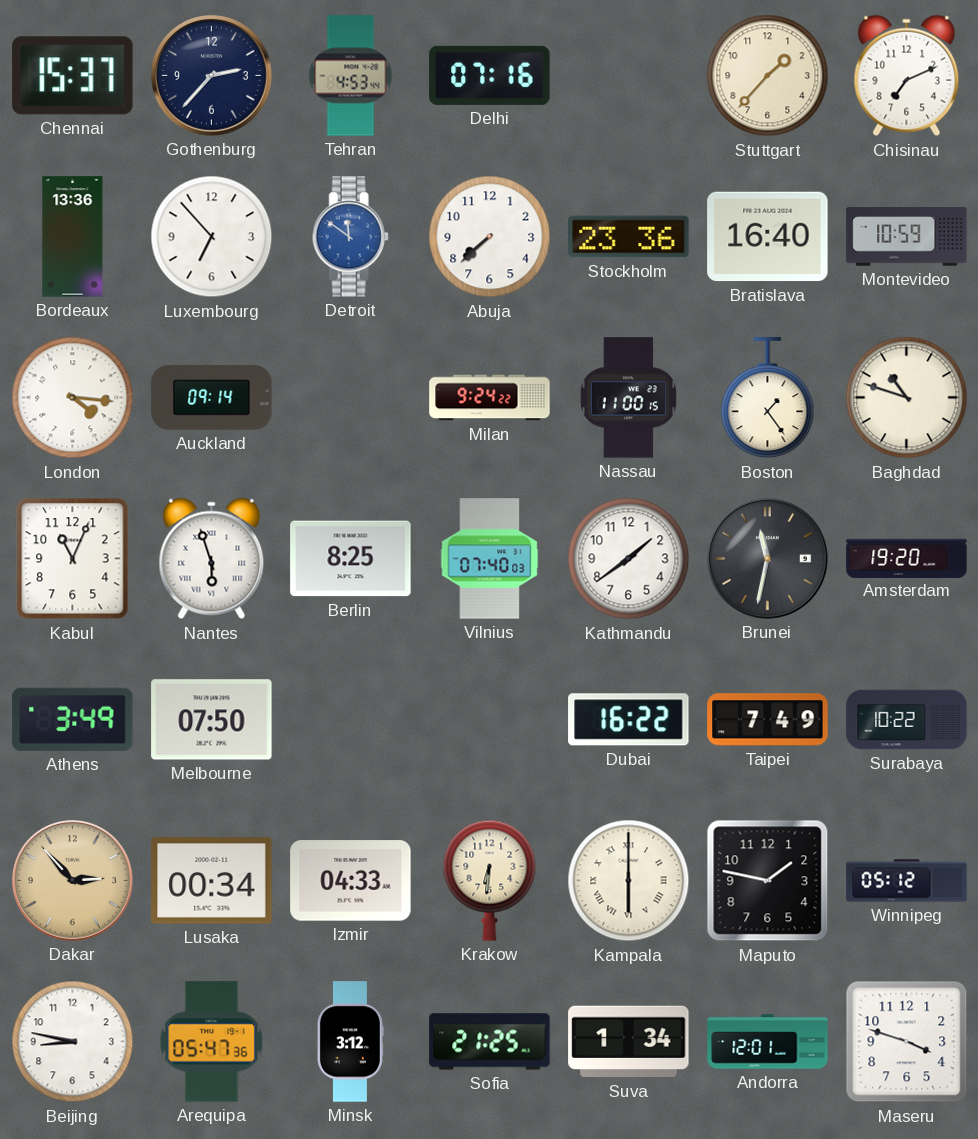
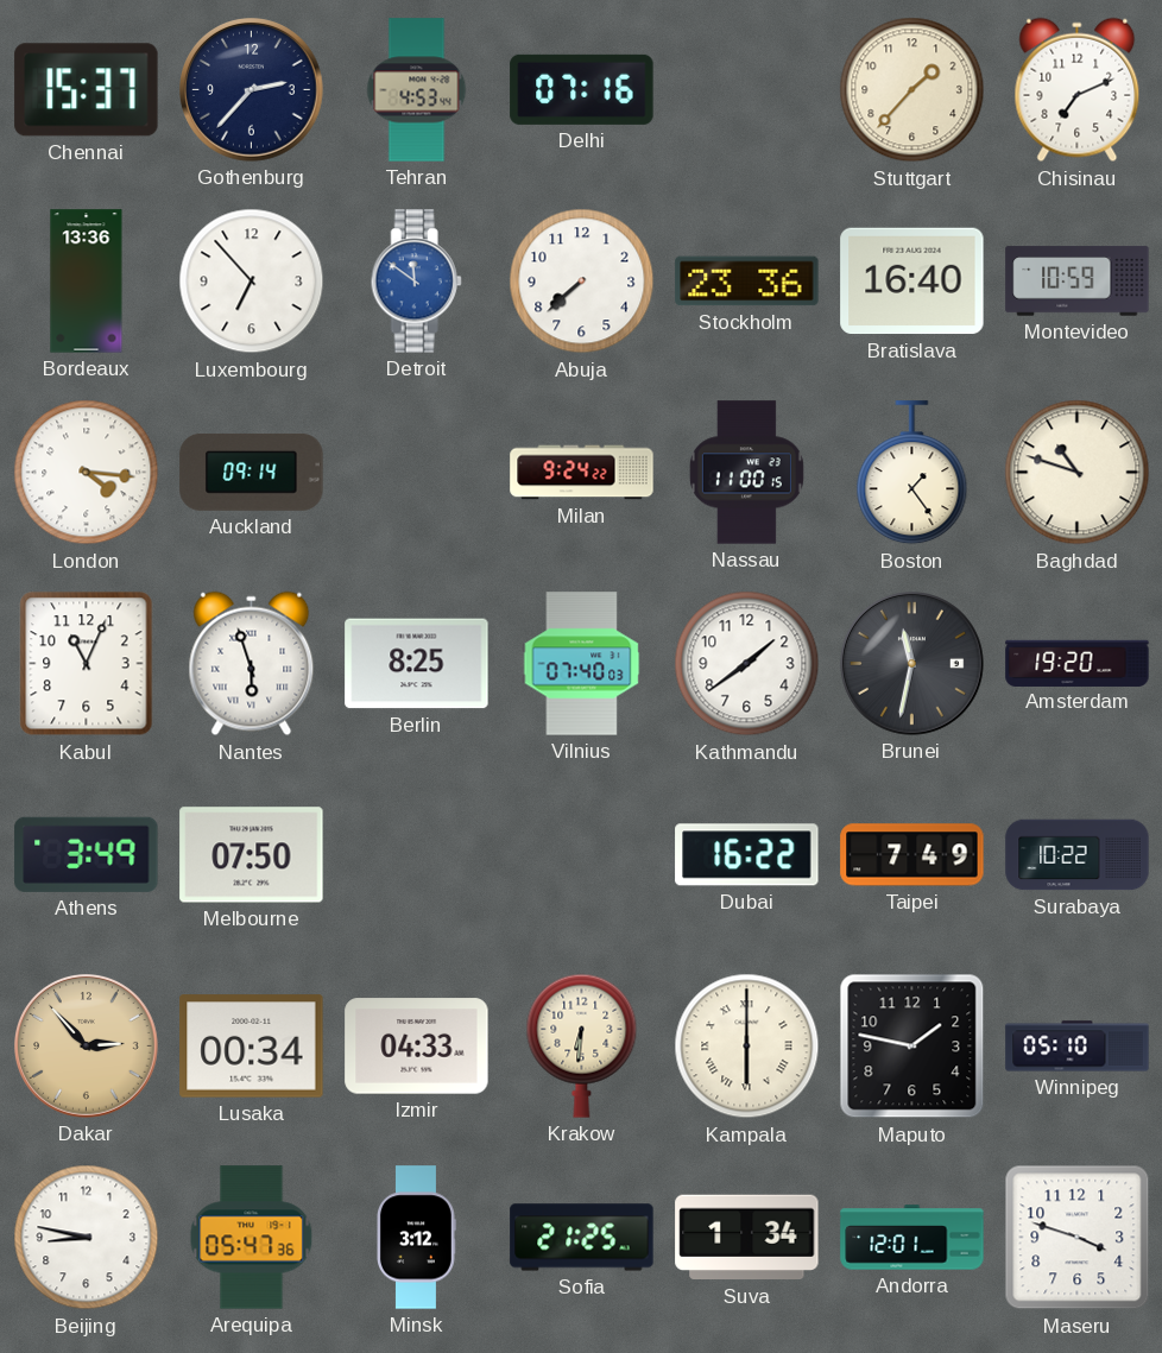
Winnipeg: 05:12 -> 05:10
